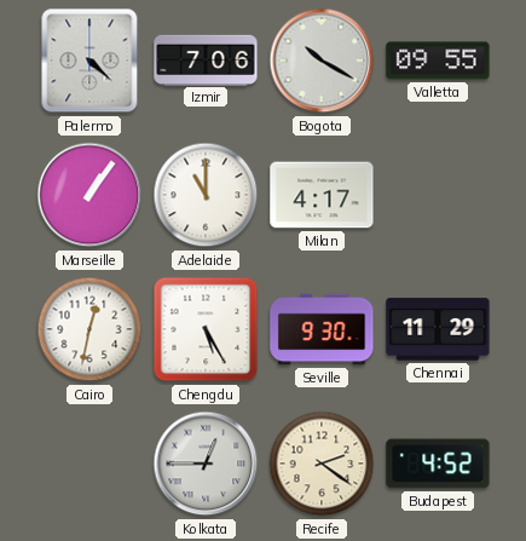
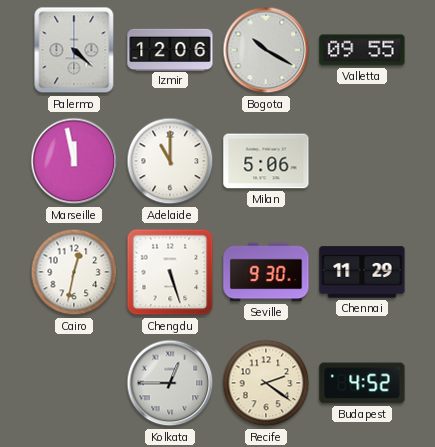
Izmir: 7:06 -> 12:06
Marseille: 1:06 -> 11:58
Milan: 4:17 -> 5:06
Chengdu: 5:25 -> 5:27
